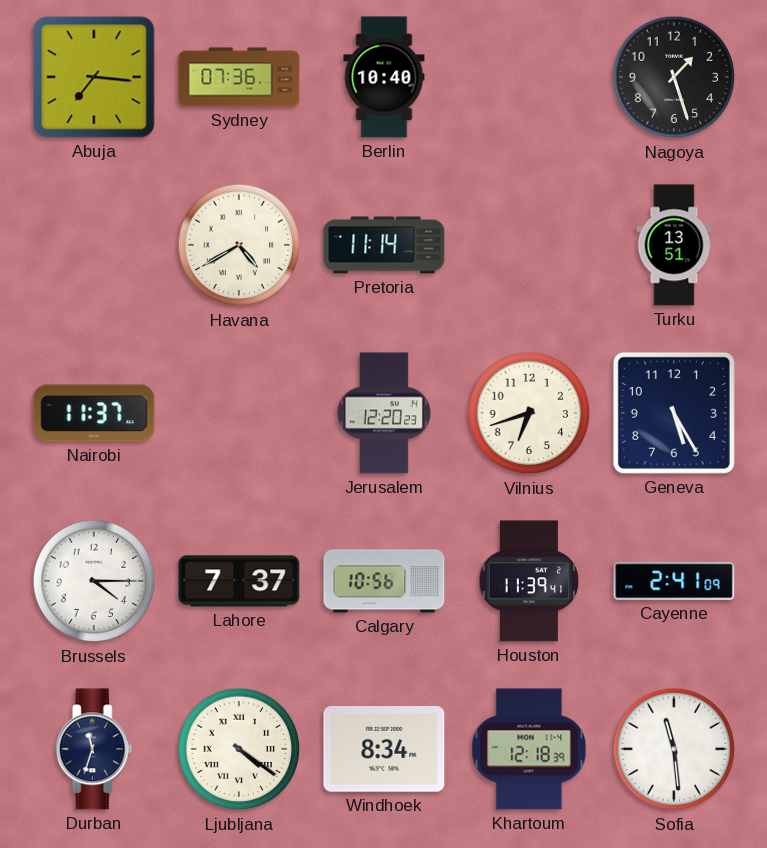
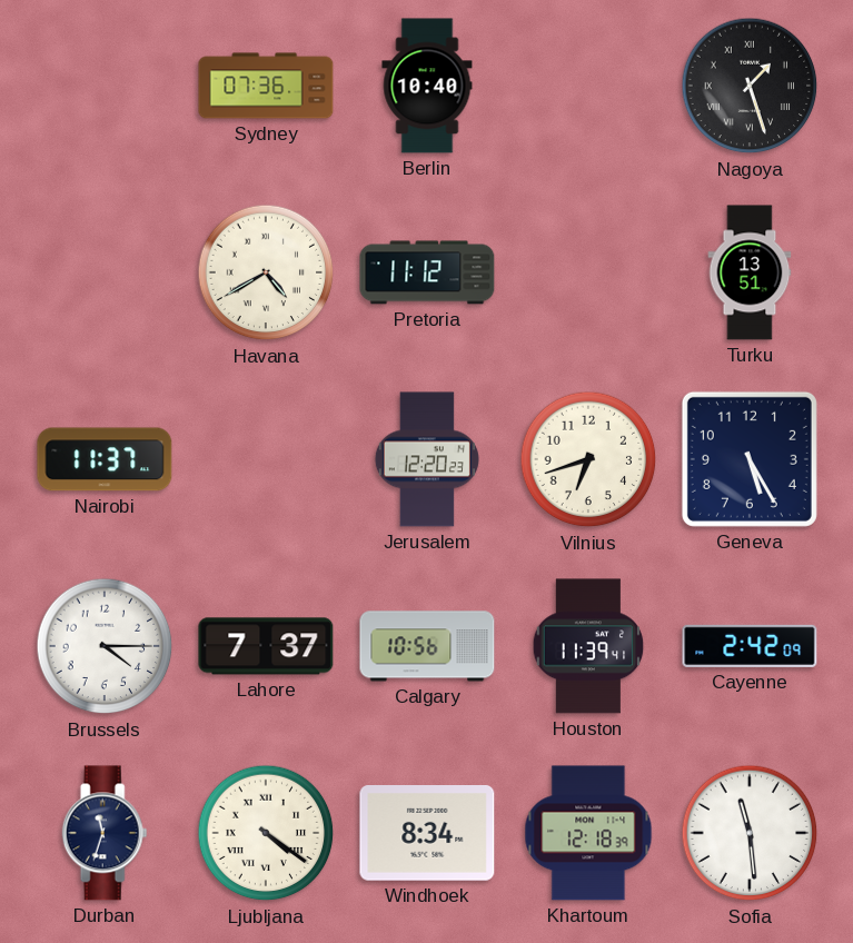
Abuja: 7:16 -> none
Nagoya numerals: Arabic -> Roman
Pretoria: 11:14 -> 11:12
Cayenne: 2:41 -> 2:42
